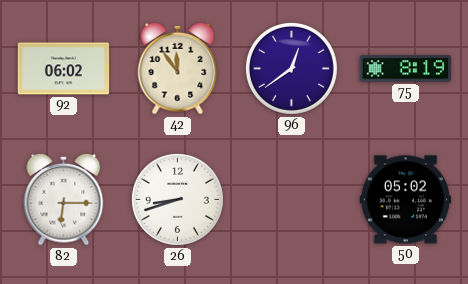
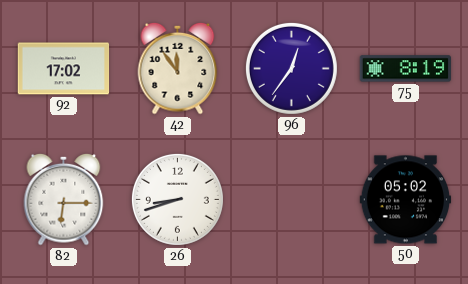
92: 06:02 -> 17:02
96: 12:39 -> 12:36
